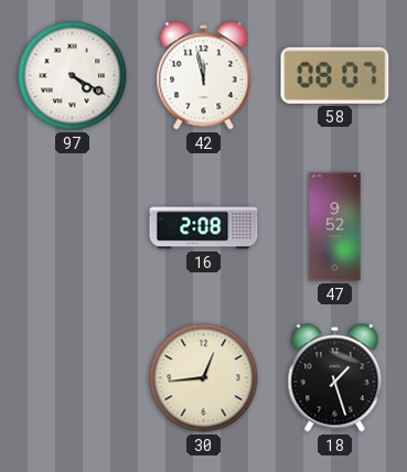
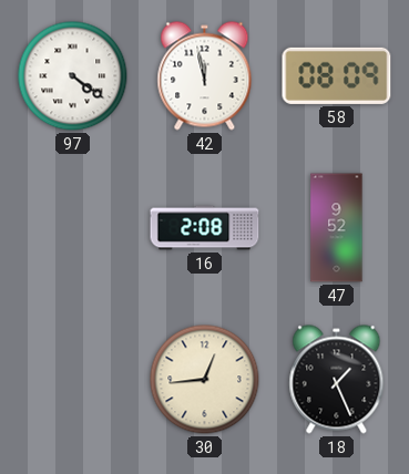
97: 4:20 -> 4:21
58: 08:07 -> 08:09
18: 1:27 -> 1:26
